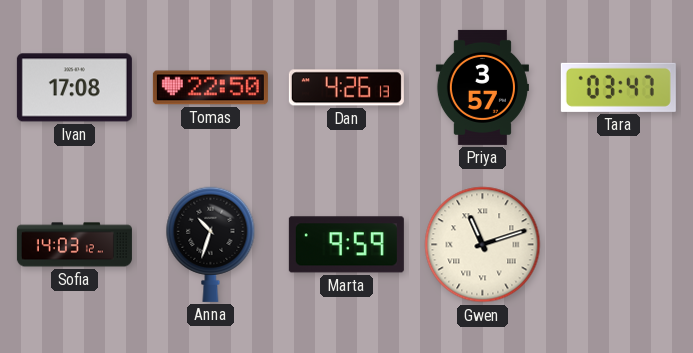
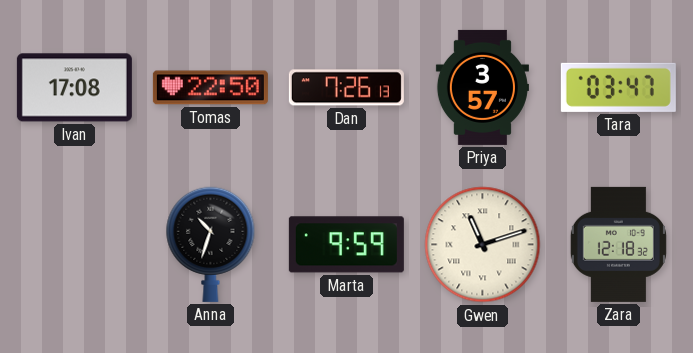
Dan: 4:26 -> 7:26
Sofia: 14:03 -> none
Zara: none -> 12:18
